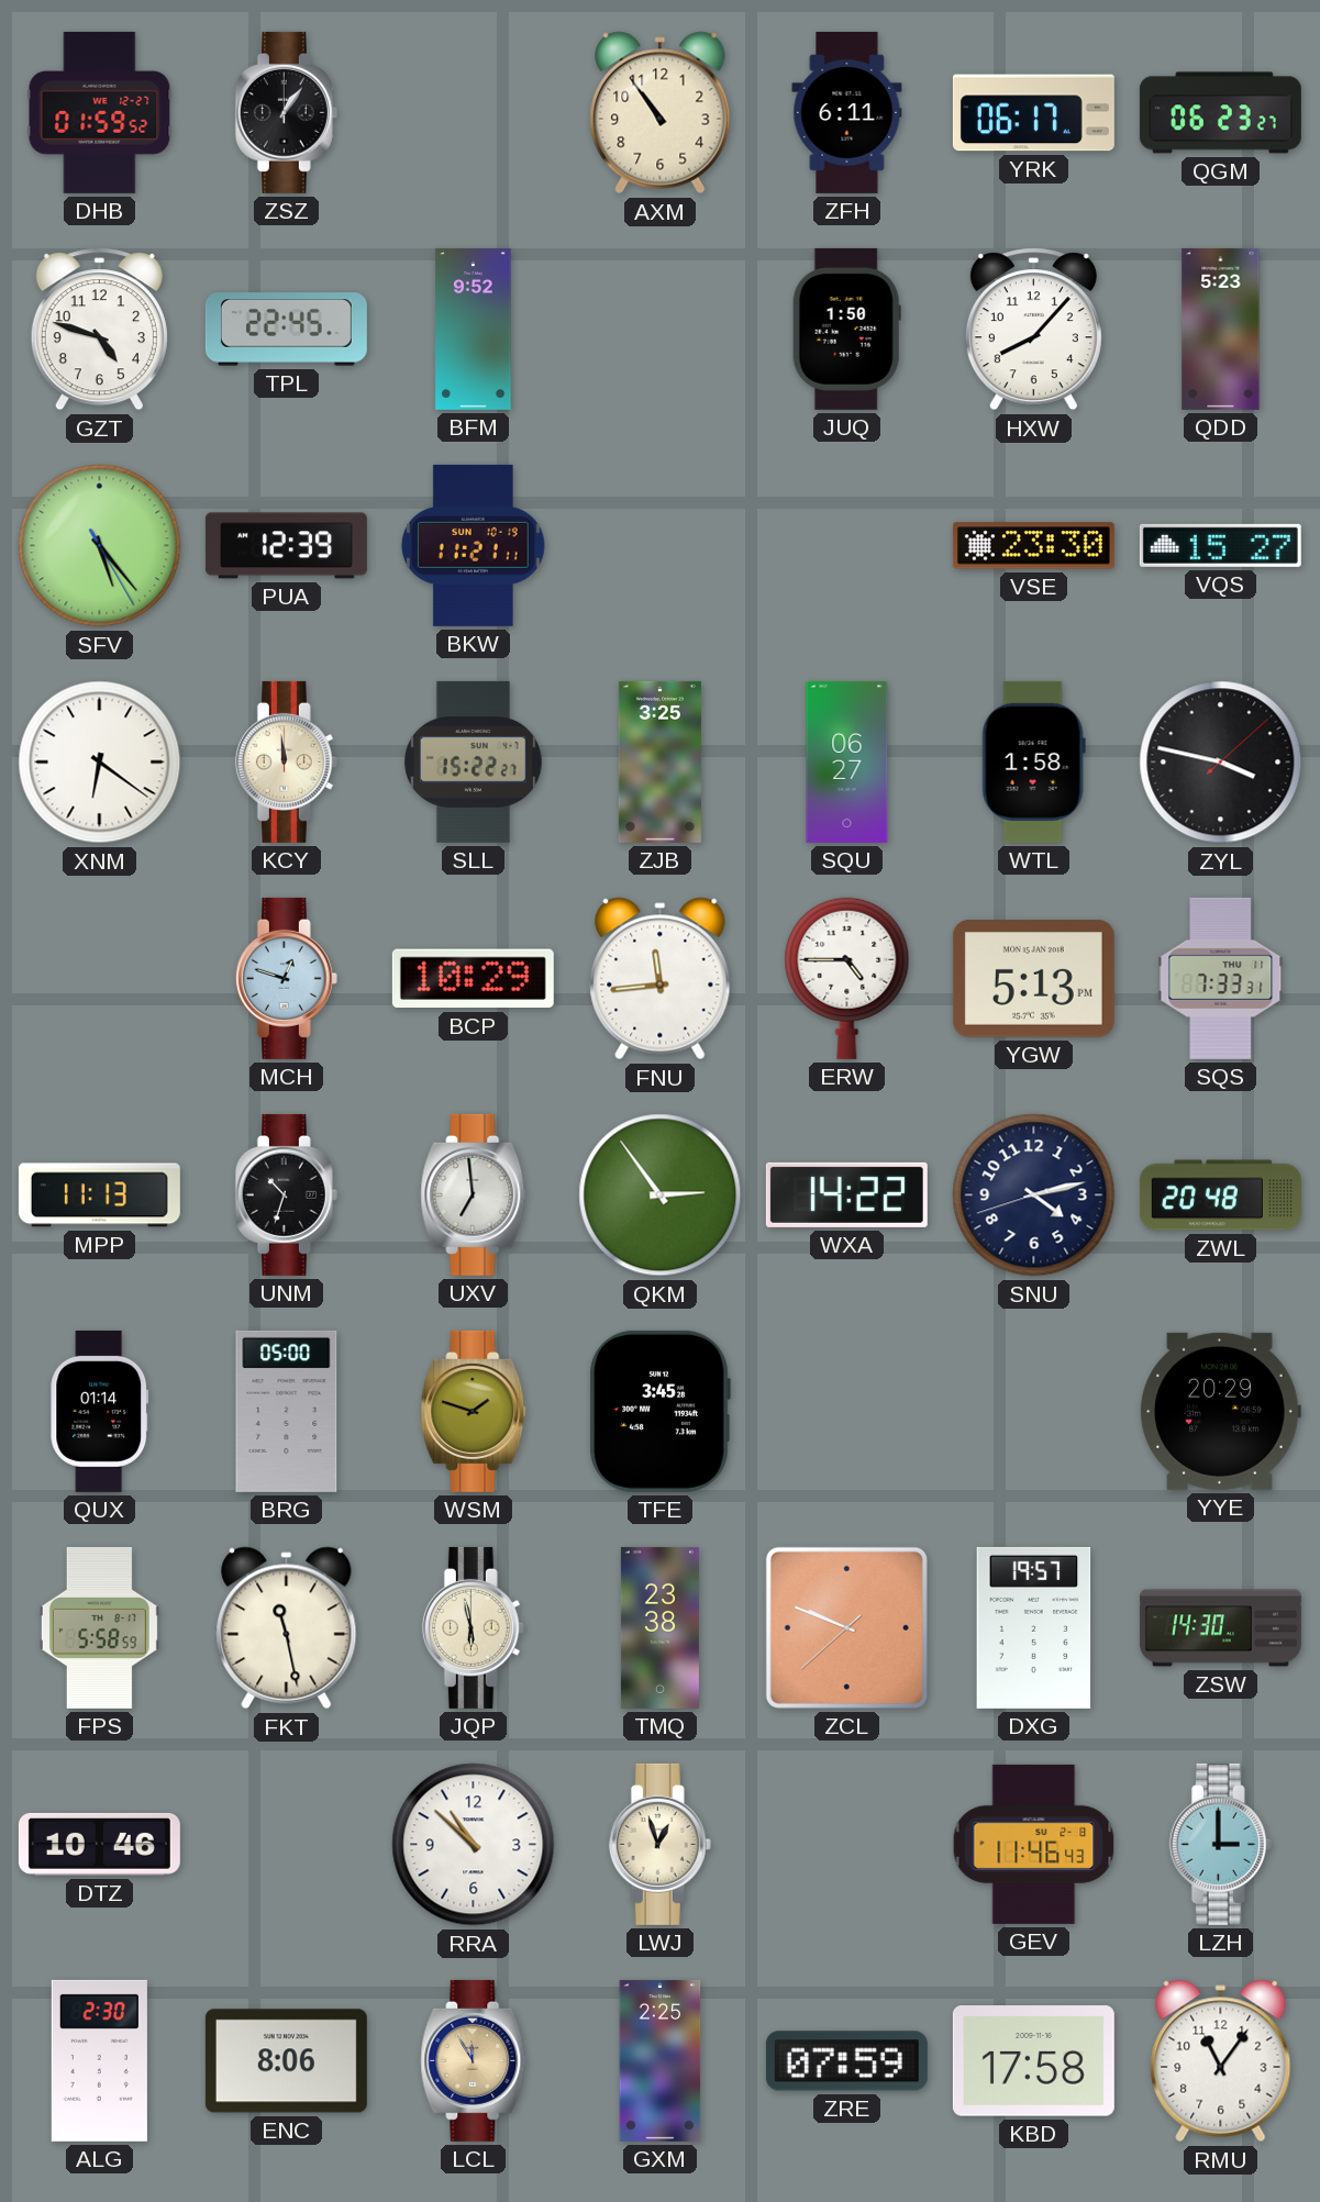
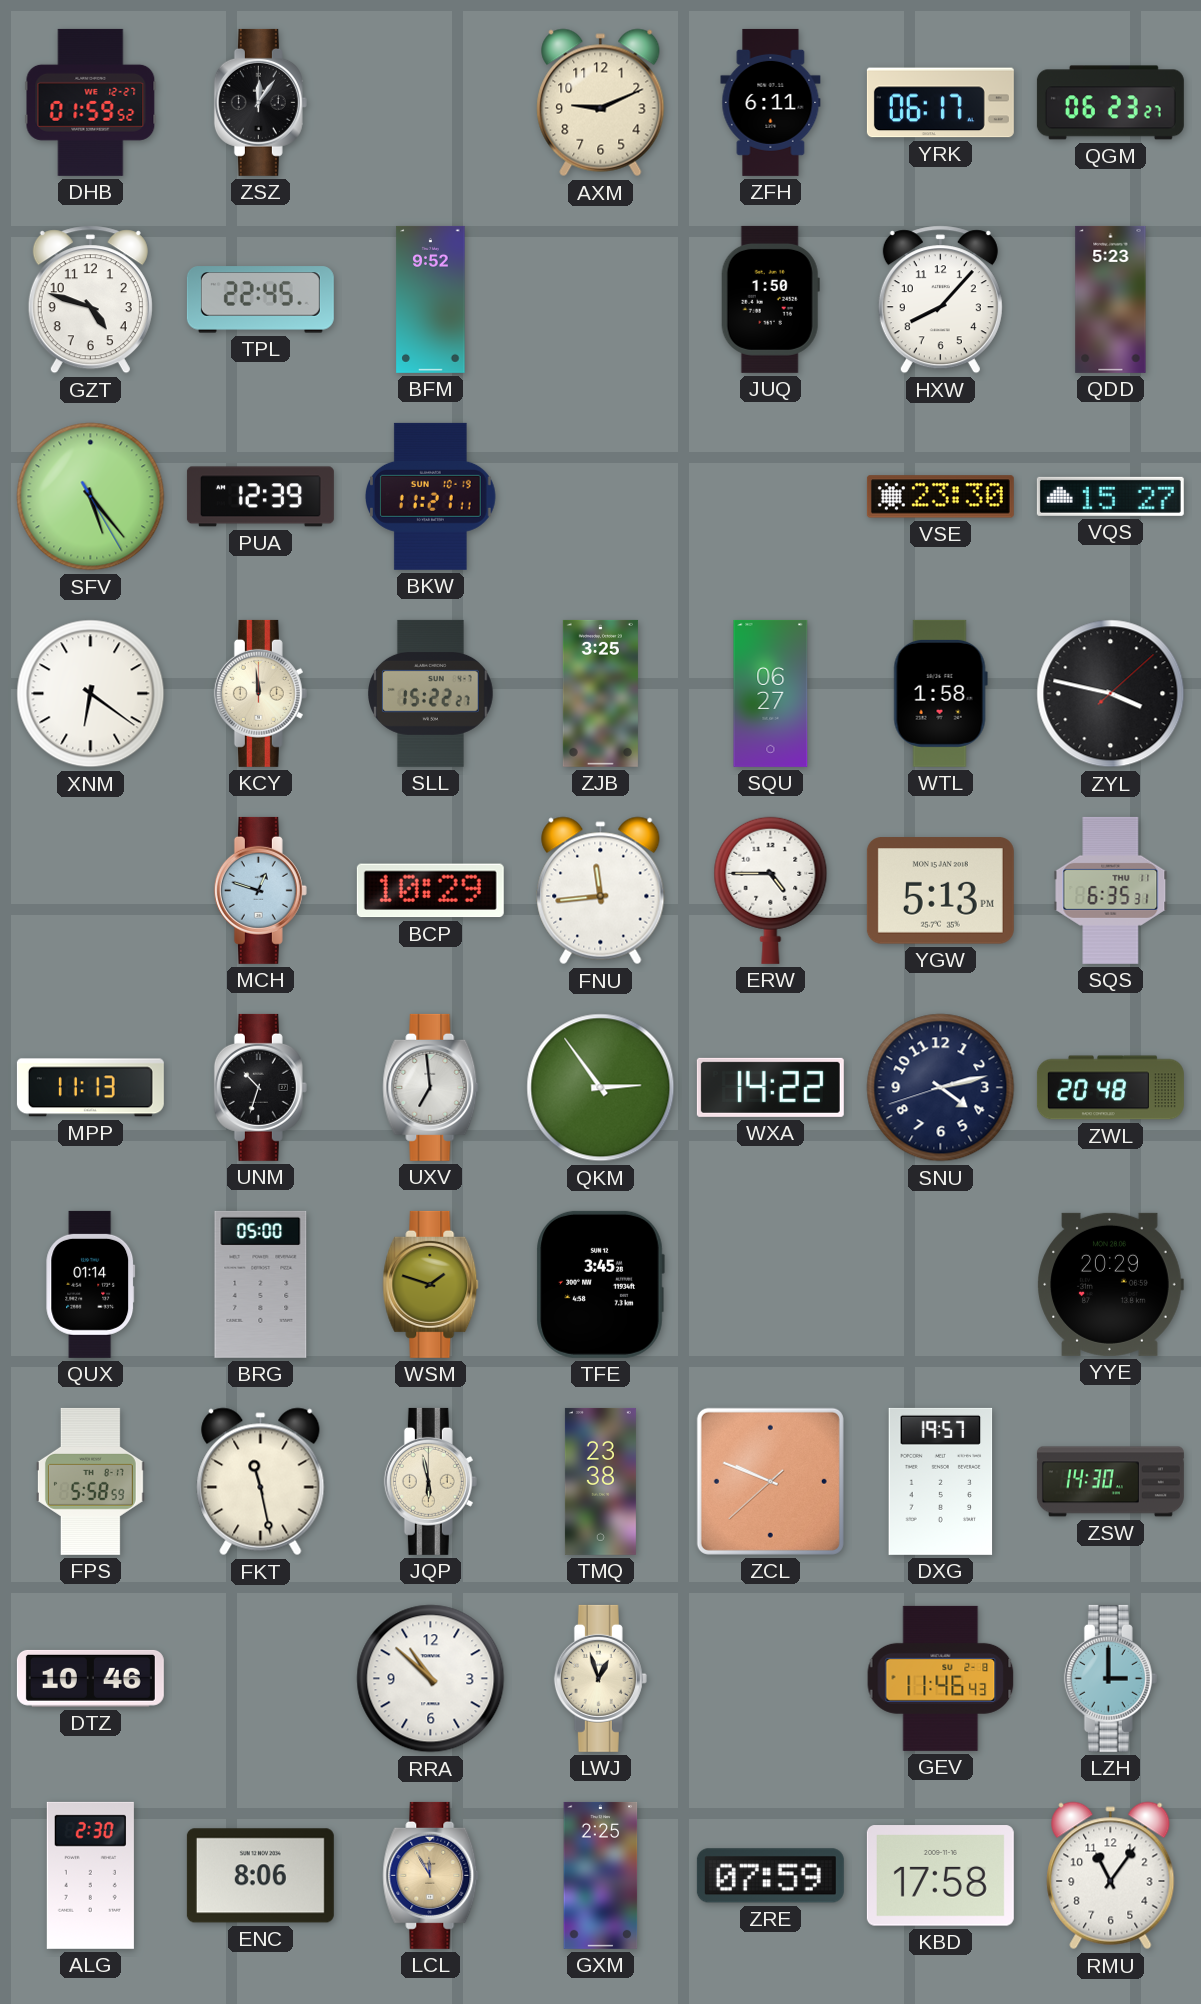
ZSZ: 1:06 -> 12:06
AXM: 10:54 -> 9:11
SQS: 7:33 -> 6:35
